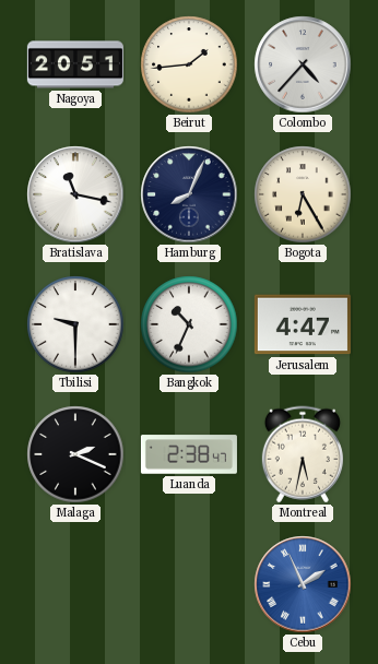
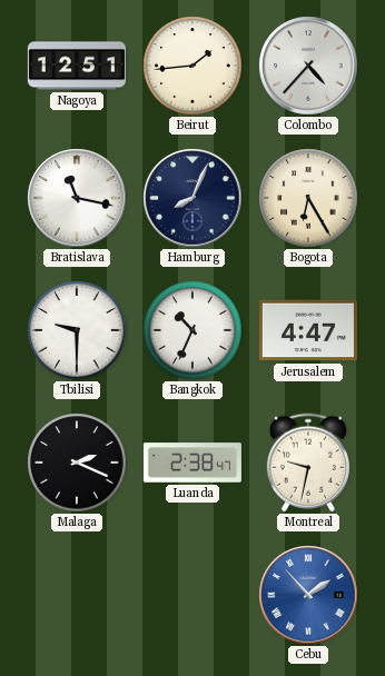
Nagoya: 20:51 -> 12:51
Montreal: 5:32 -> 9:32
Cebu: 1:56 -> 1:53
